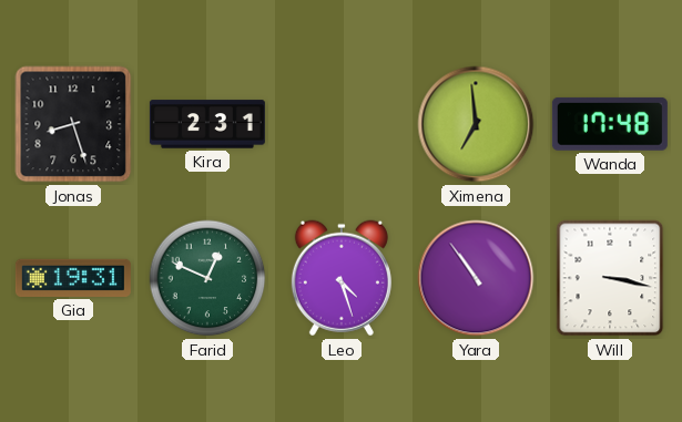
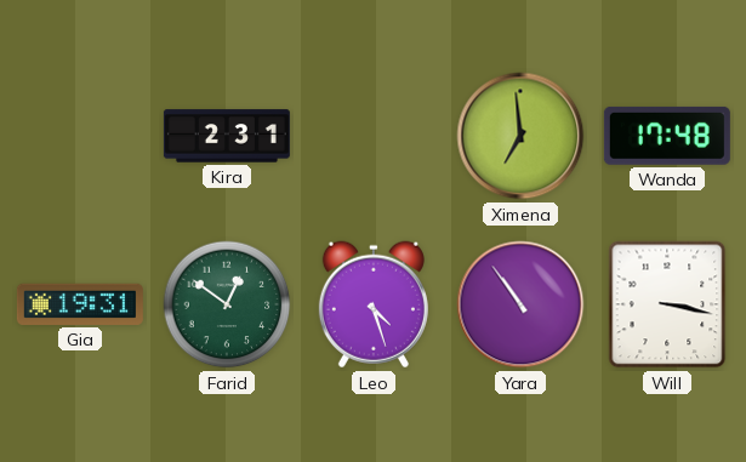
Jonas: 8:27 -> none
Farid: 12:49 -> 12:51
